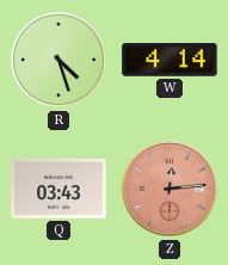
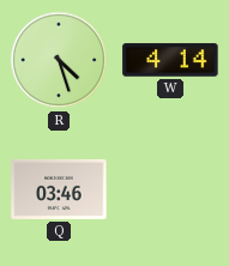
Q: 03:43 -> 03:46
Z: 12:14 -> none
